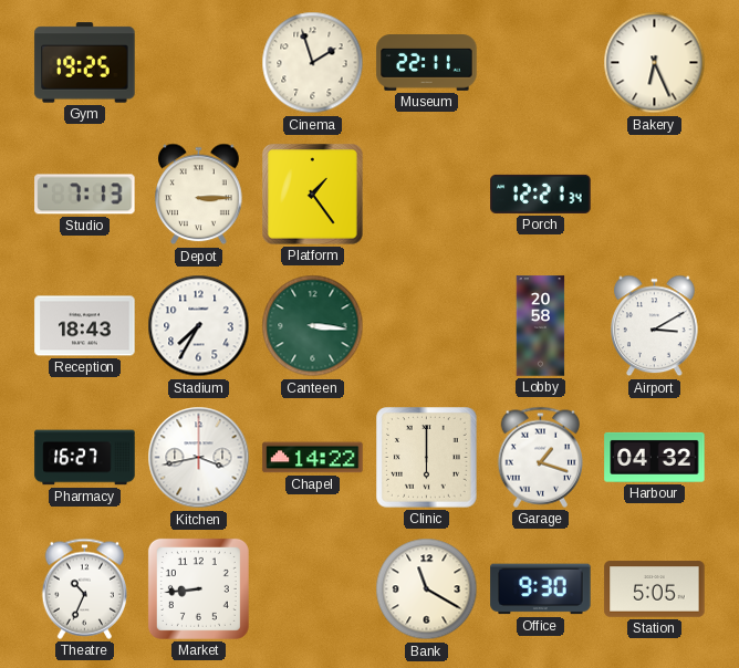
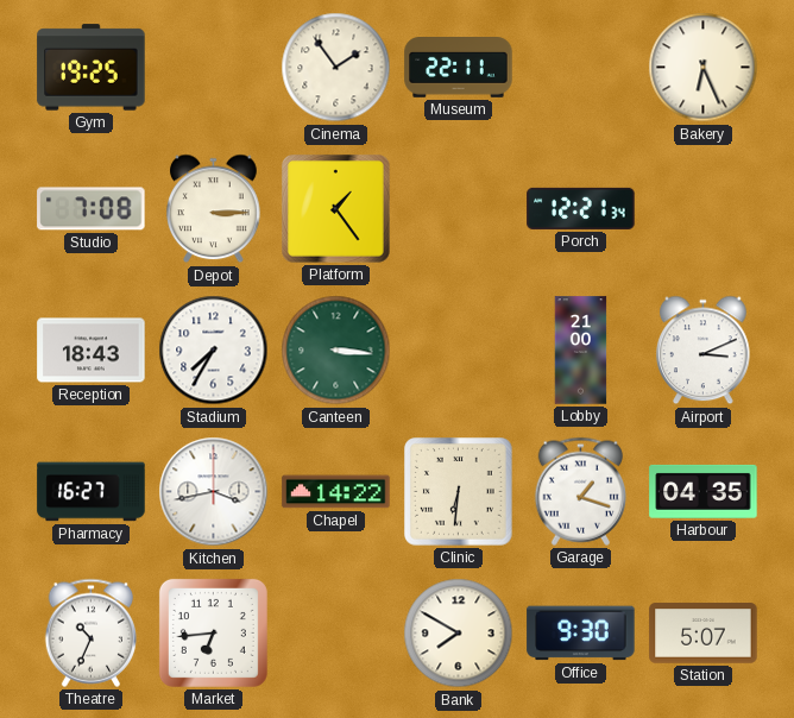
Cinema: 1:57 -> 1:54
Studio: 7:13 -> 7:08
Lobby: 20:58 -> 21:00
Airport: 3:10 -> 3:11
Clinic: 6:00 -> 6:31
Harbour: 04:32 -> 04:35
Market: 8:44 -> 6:44
Bank: 11:20 -> 7:50
Station: 5:05 -> 5:07
